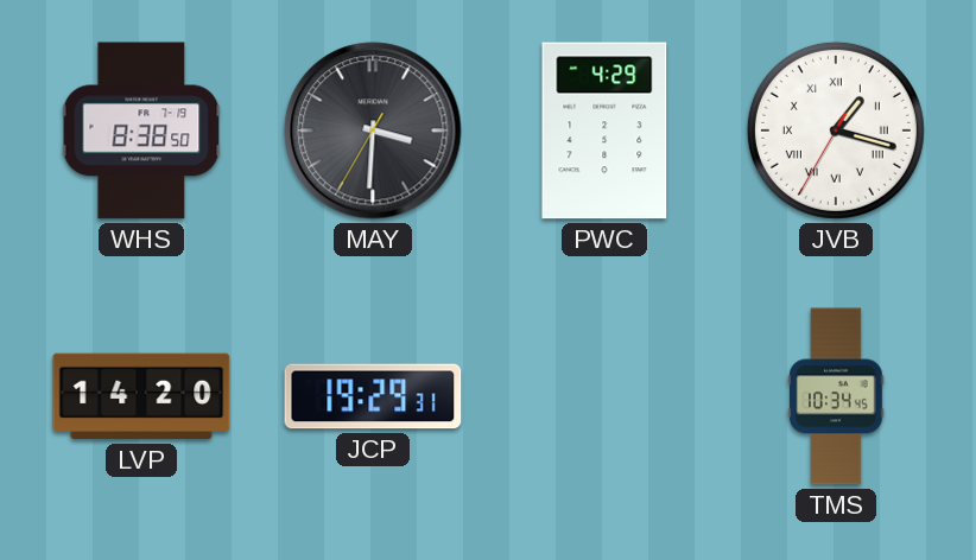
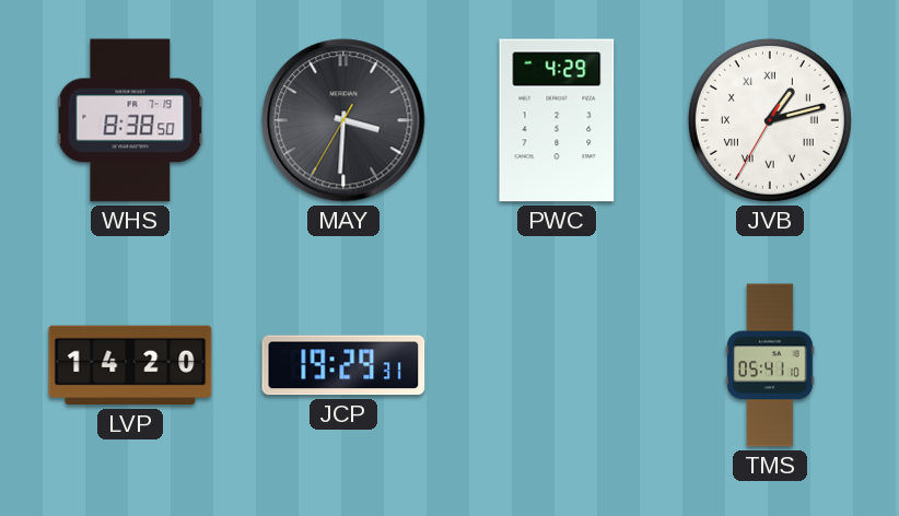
JVB: 1:17 -> 1:12
TMS: 10:34 -> 05:41
